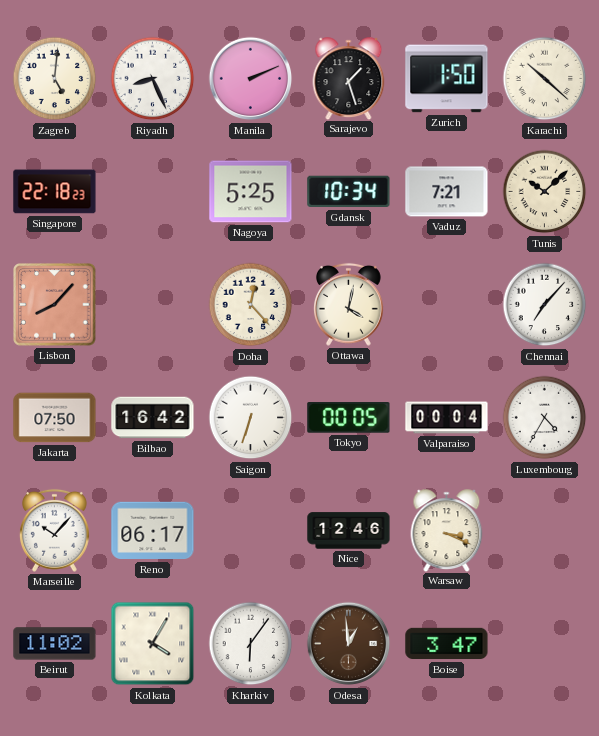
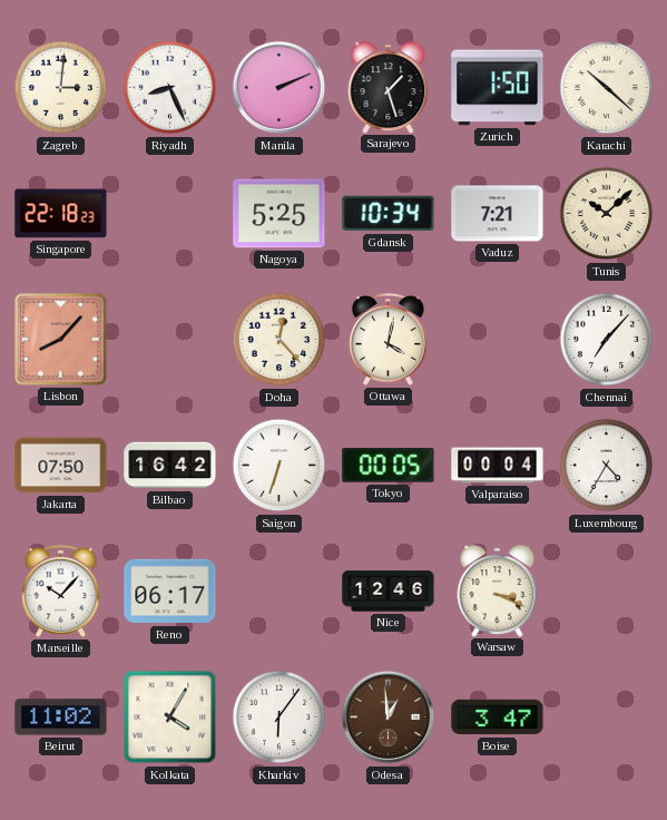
Zagreb: 5:01 -> 3:01
